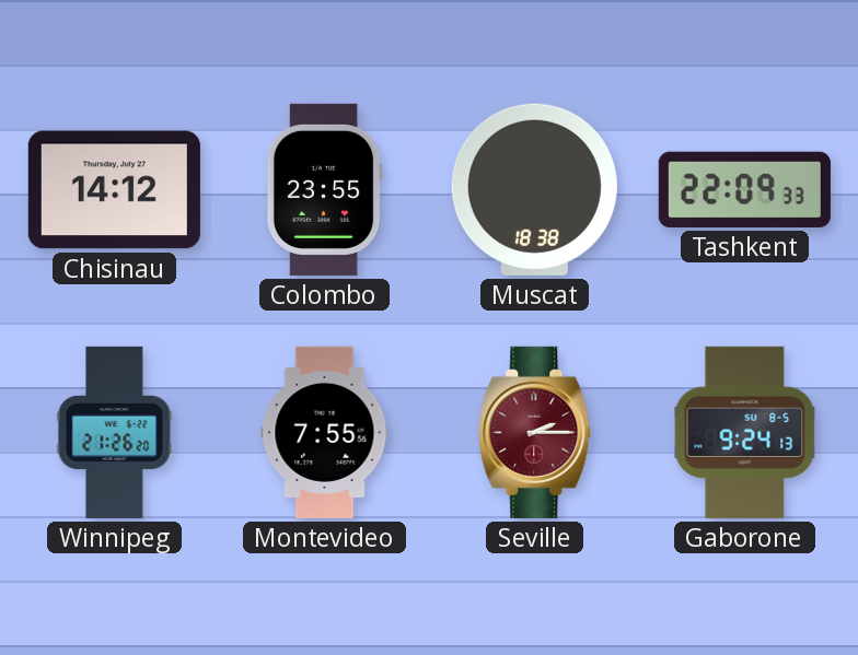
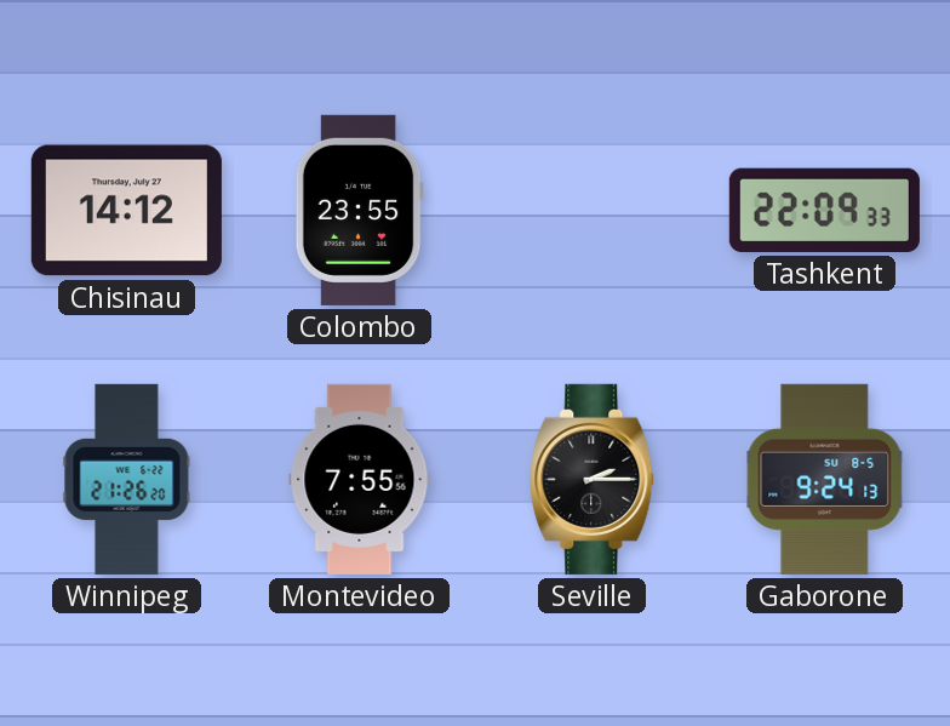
Muscat: 18:38 -> none
Seville dial: burgundy -> black
